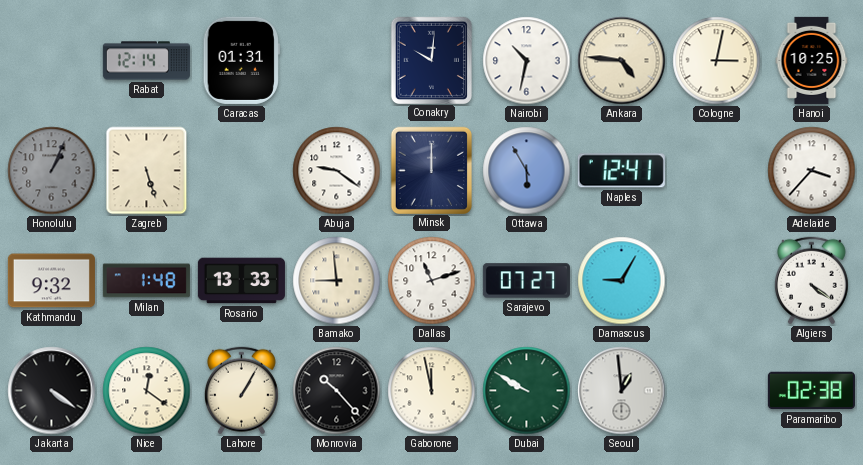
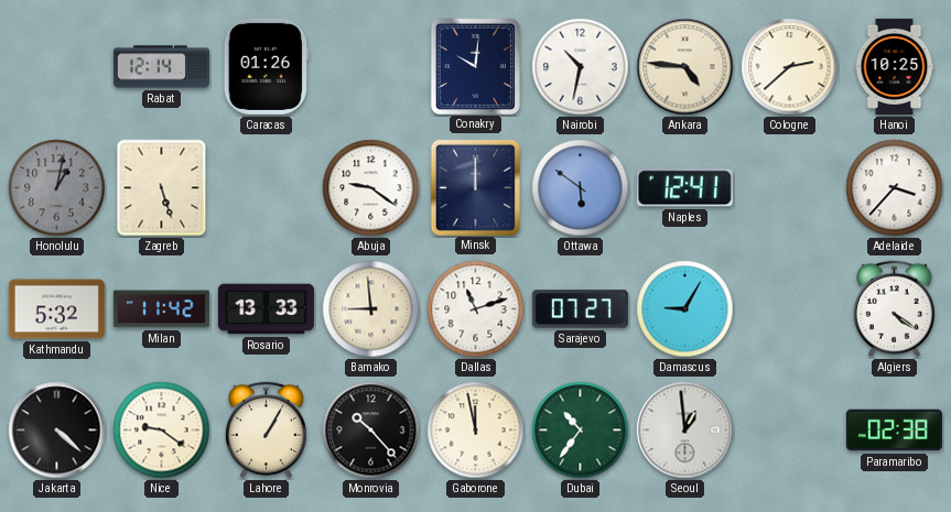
Caracas: 01:31 -> 01:26
Cologne: 3:02 -> 2:38
Honolulu: 1:04 -> 1:02
Ottawa: 5:55 -> 5:51
Kathmandu: 9:32 -> 5:32
Milan: 1:48 -> 11:42
Jakarta: 4:21 -> 4:22
Nice: 12:21 -> 9:21
Dubai: 9:50 -> 10:36
